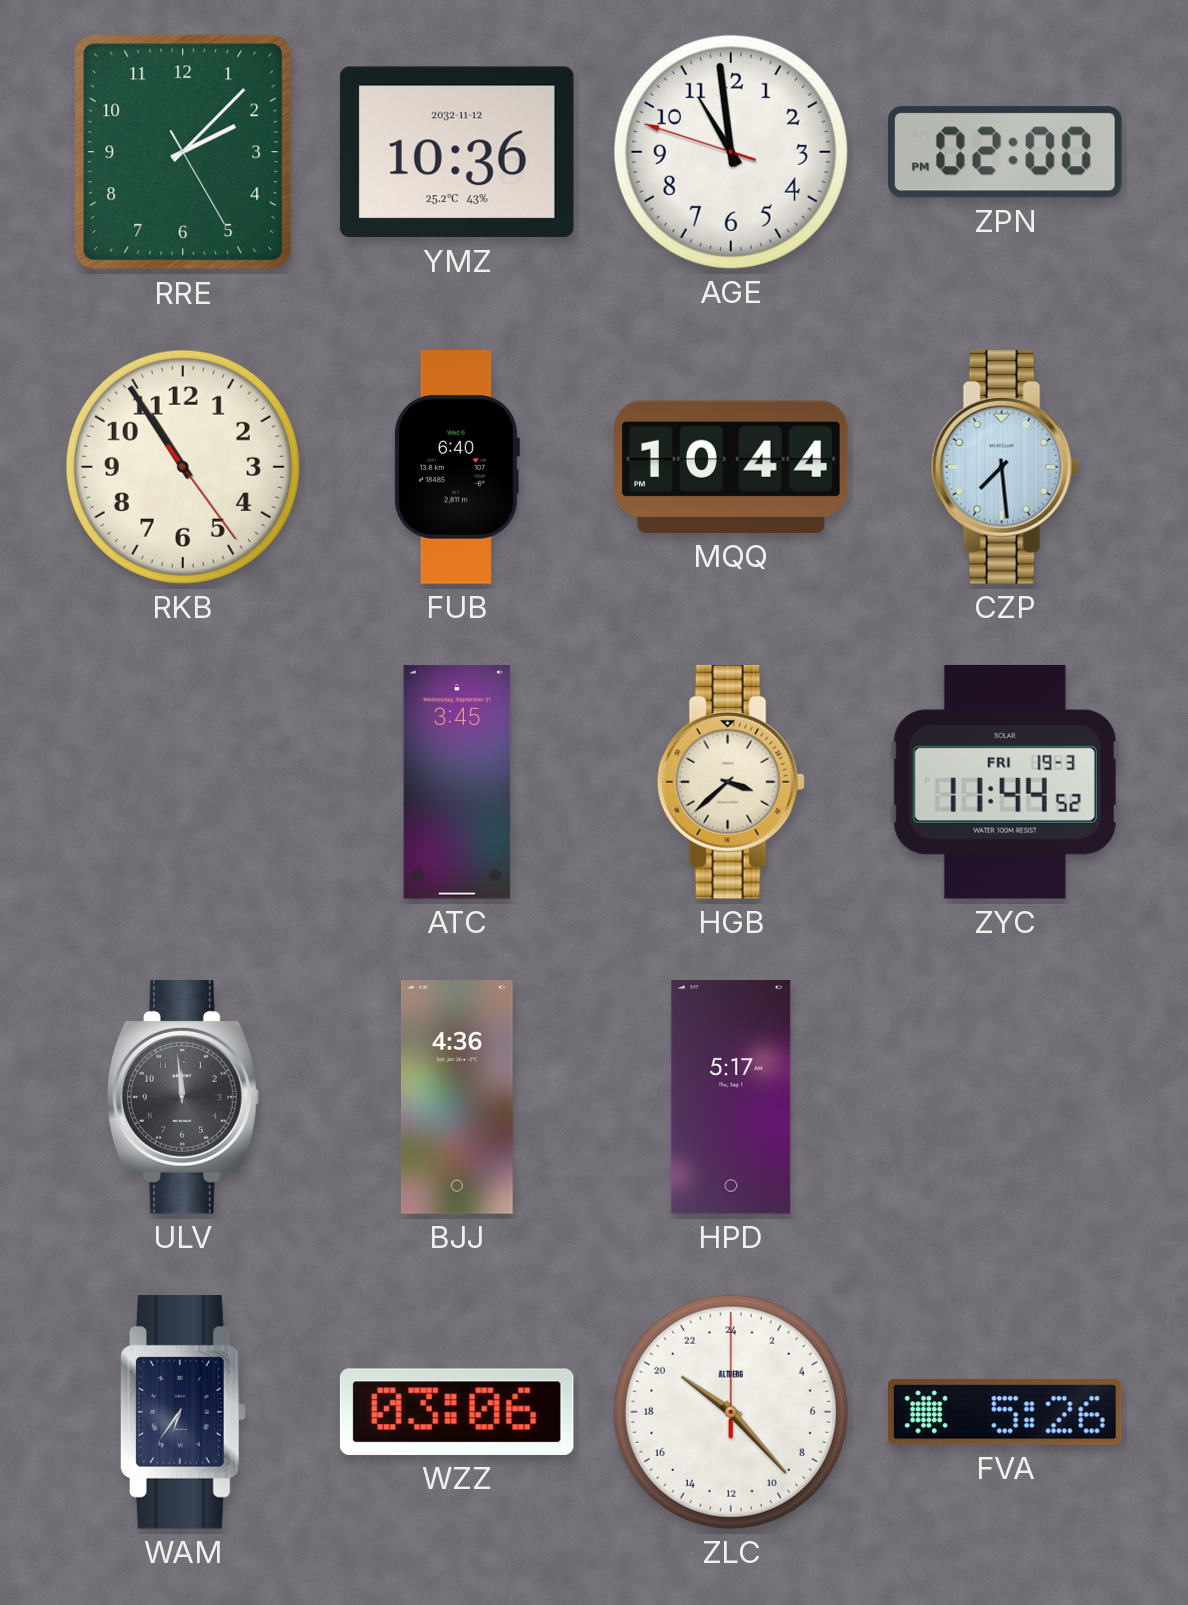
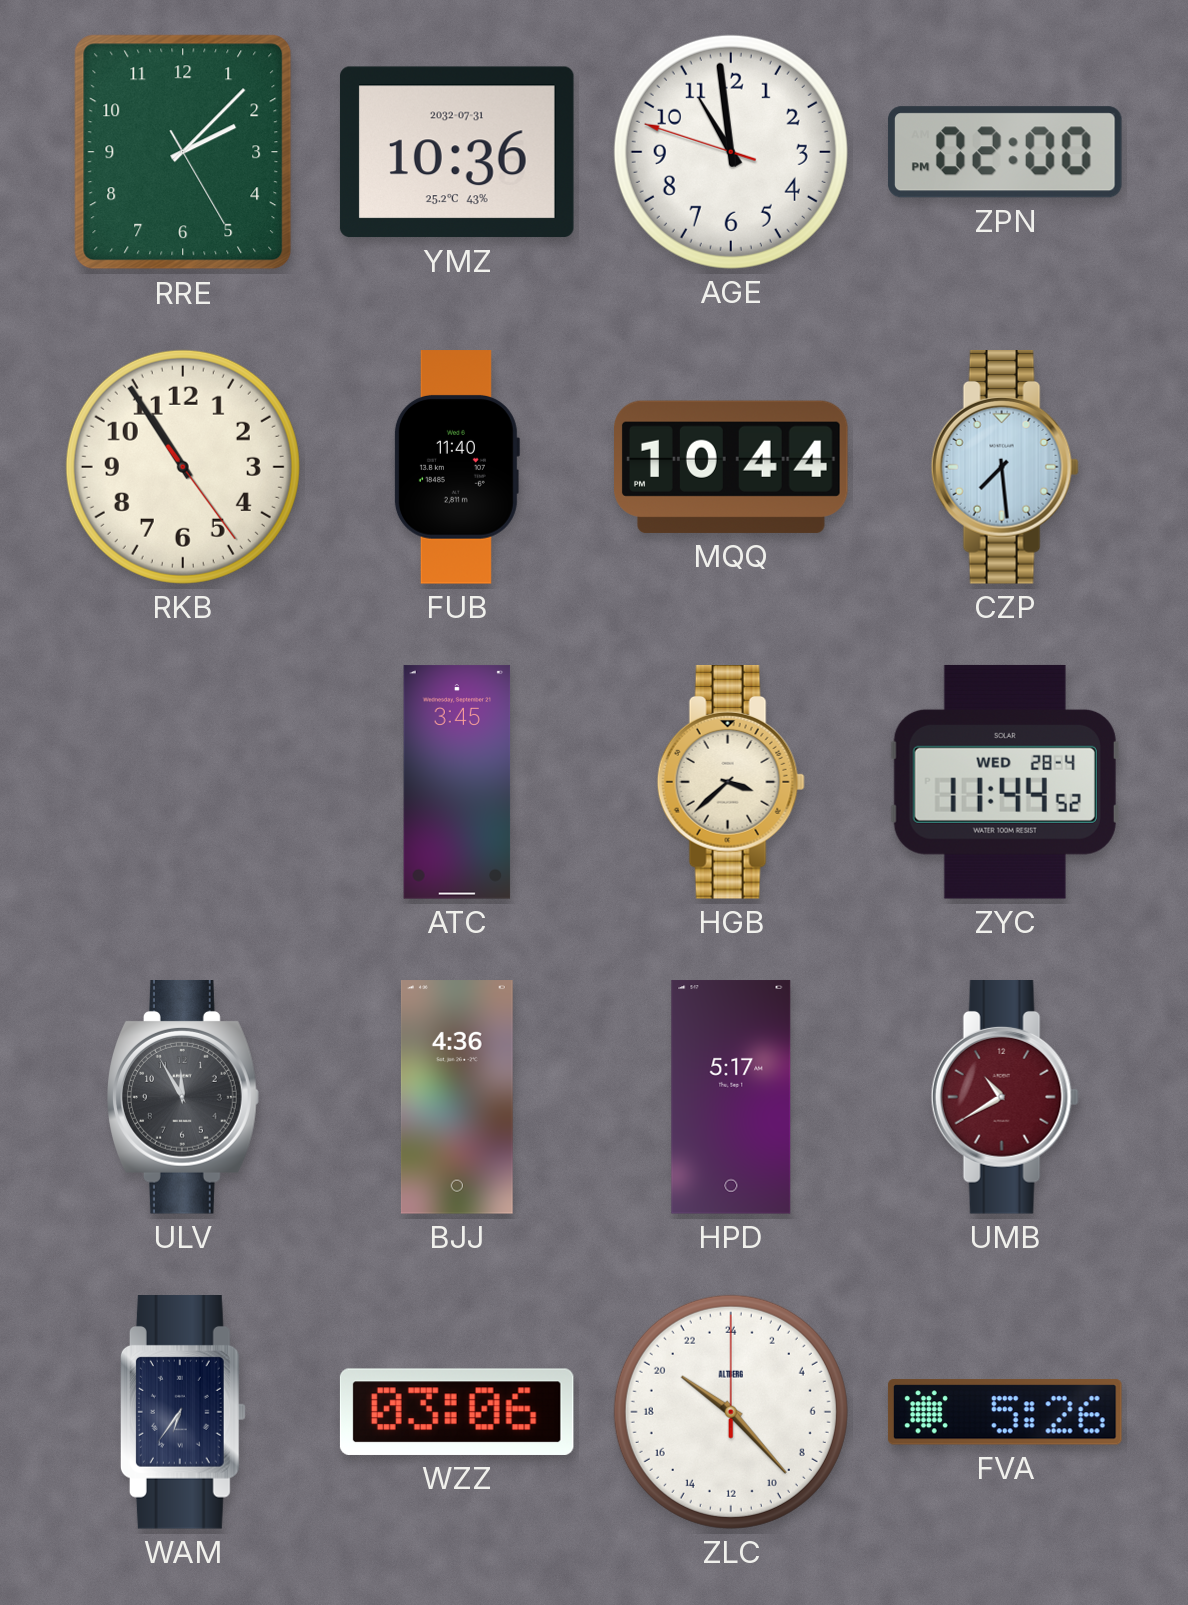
YMZ date: 2032-11-12 -> 2032-07-31
FUB: 6:40 -> 11:40
ZYC date: FRI 19-3 -> WED 28-4
ULV: 11:59 -> 11:55
UMB: none -> 10:40
